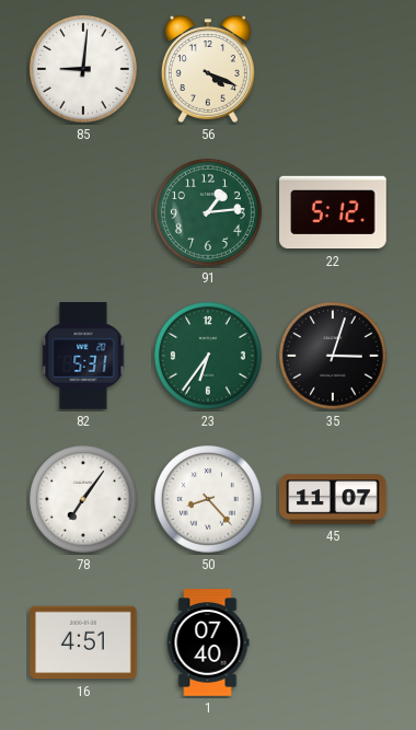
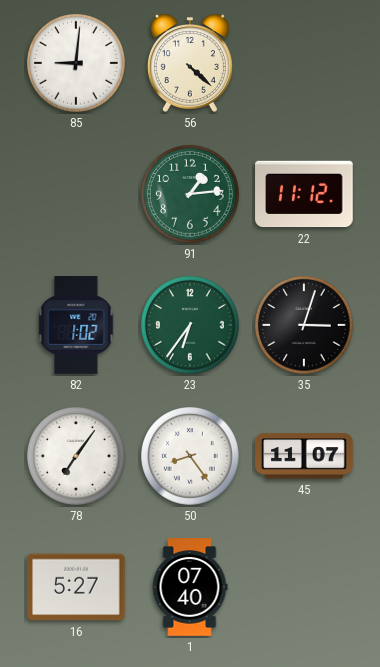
56: 4:19 -> 4:22
22: 5:12 -> 11:12
82: 5:31 -> 1:02
50: 8:23 -> 8:24
16: 4:51 -> 5:27
